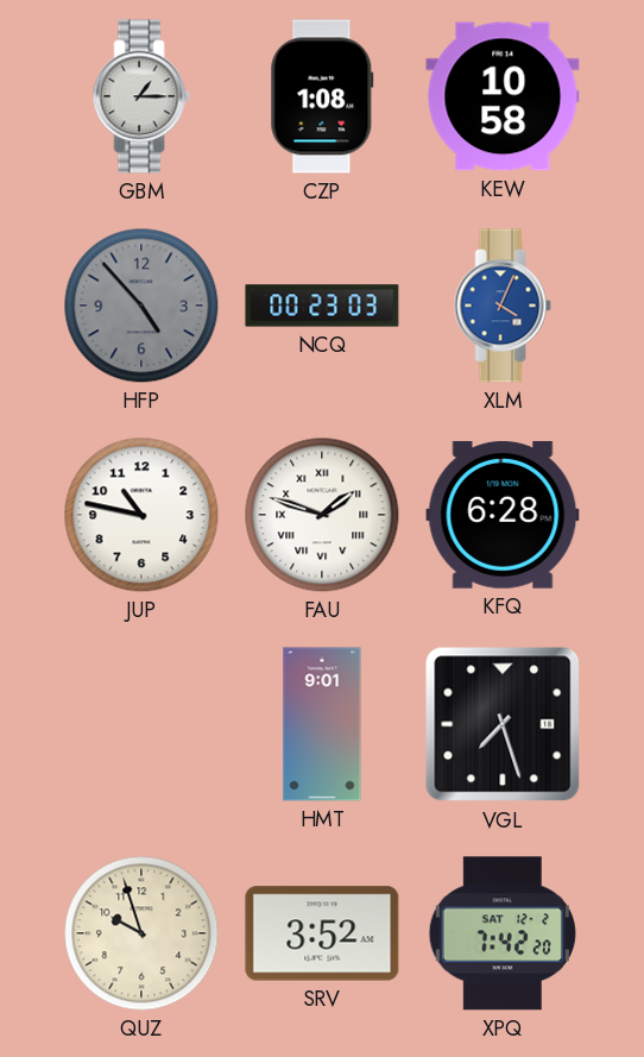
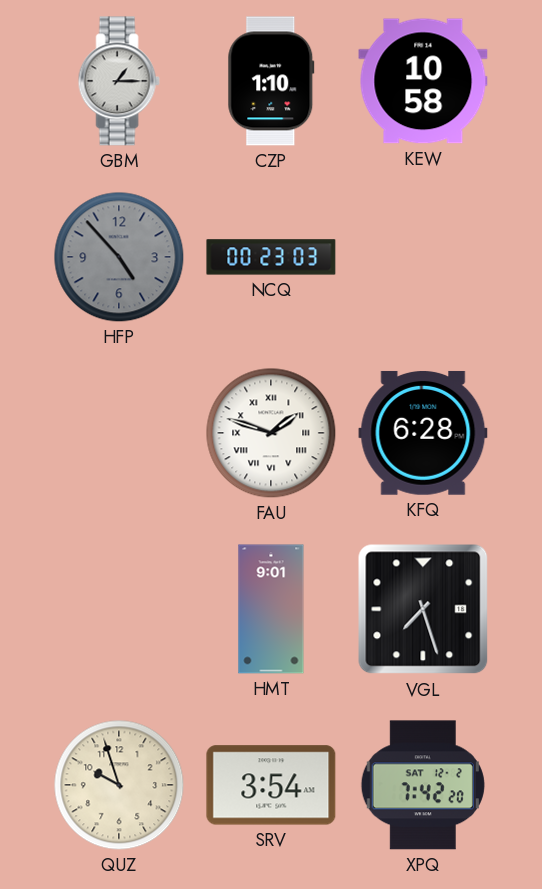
CZP: 1:08 -> 1:10
XLM: 4:04 -> none
JUP: 10:47 -> none
SRV: 3:52 -> 3:54
